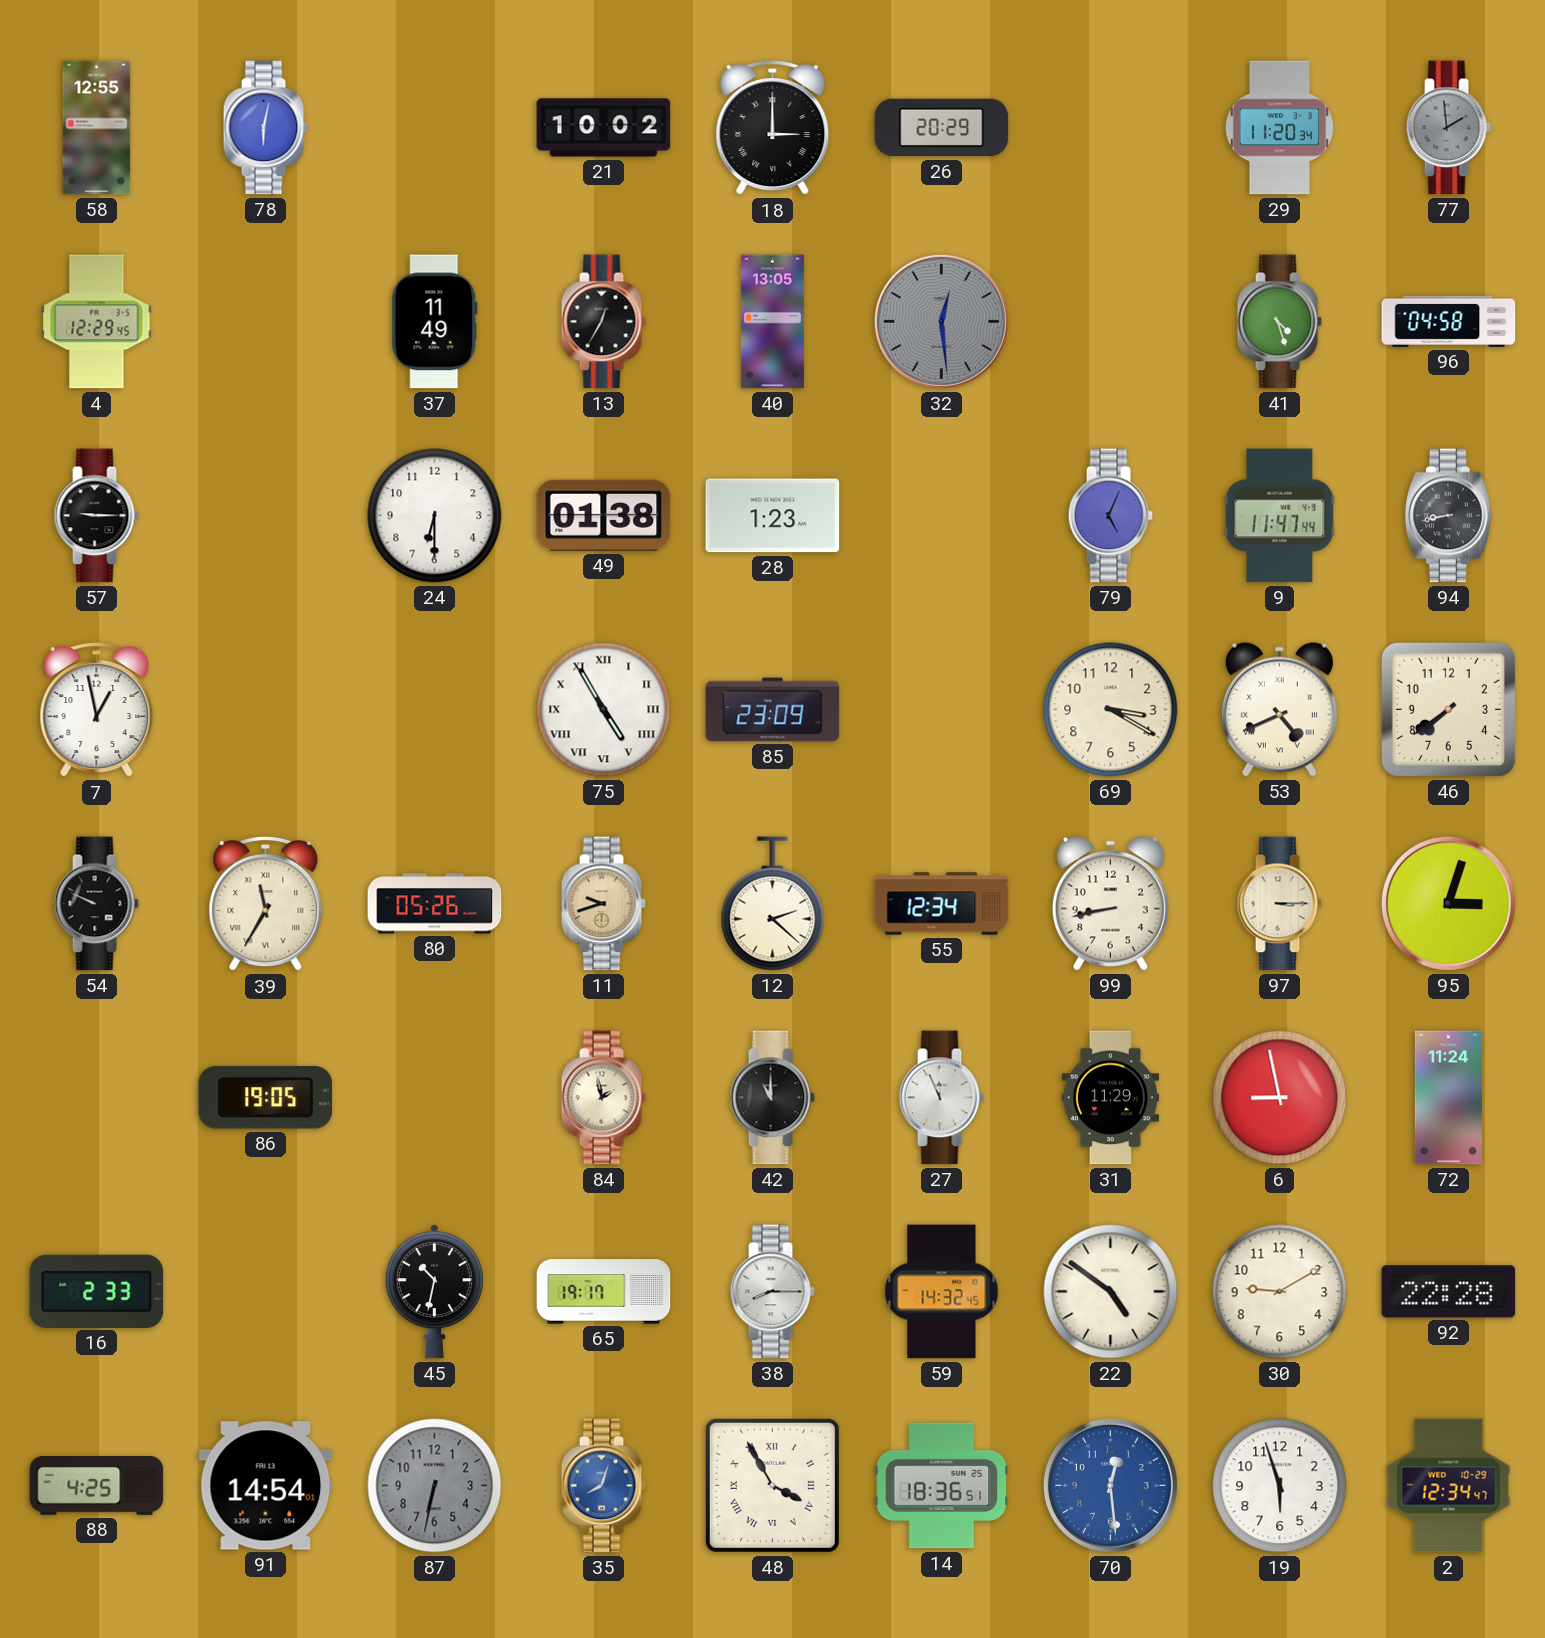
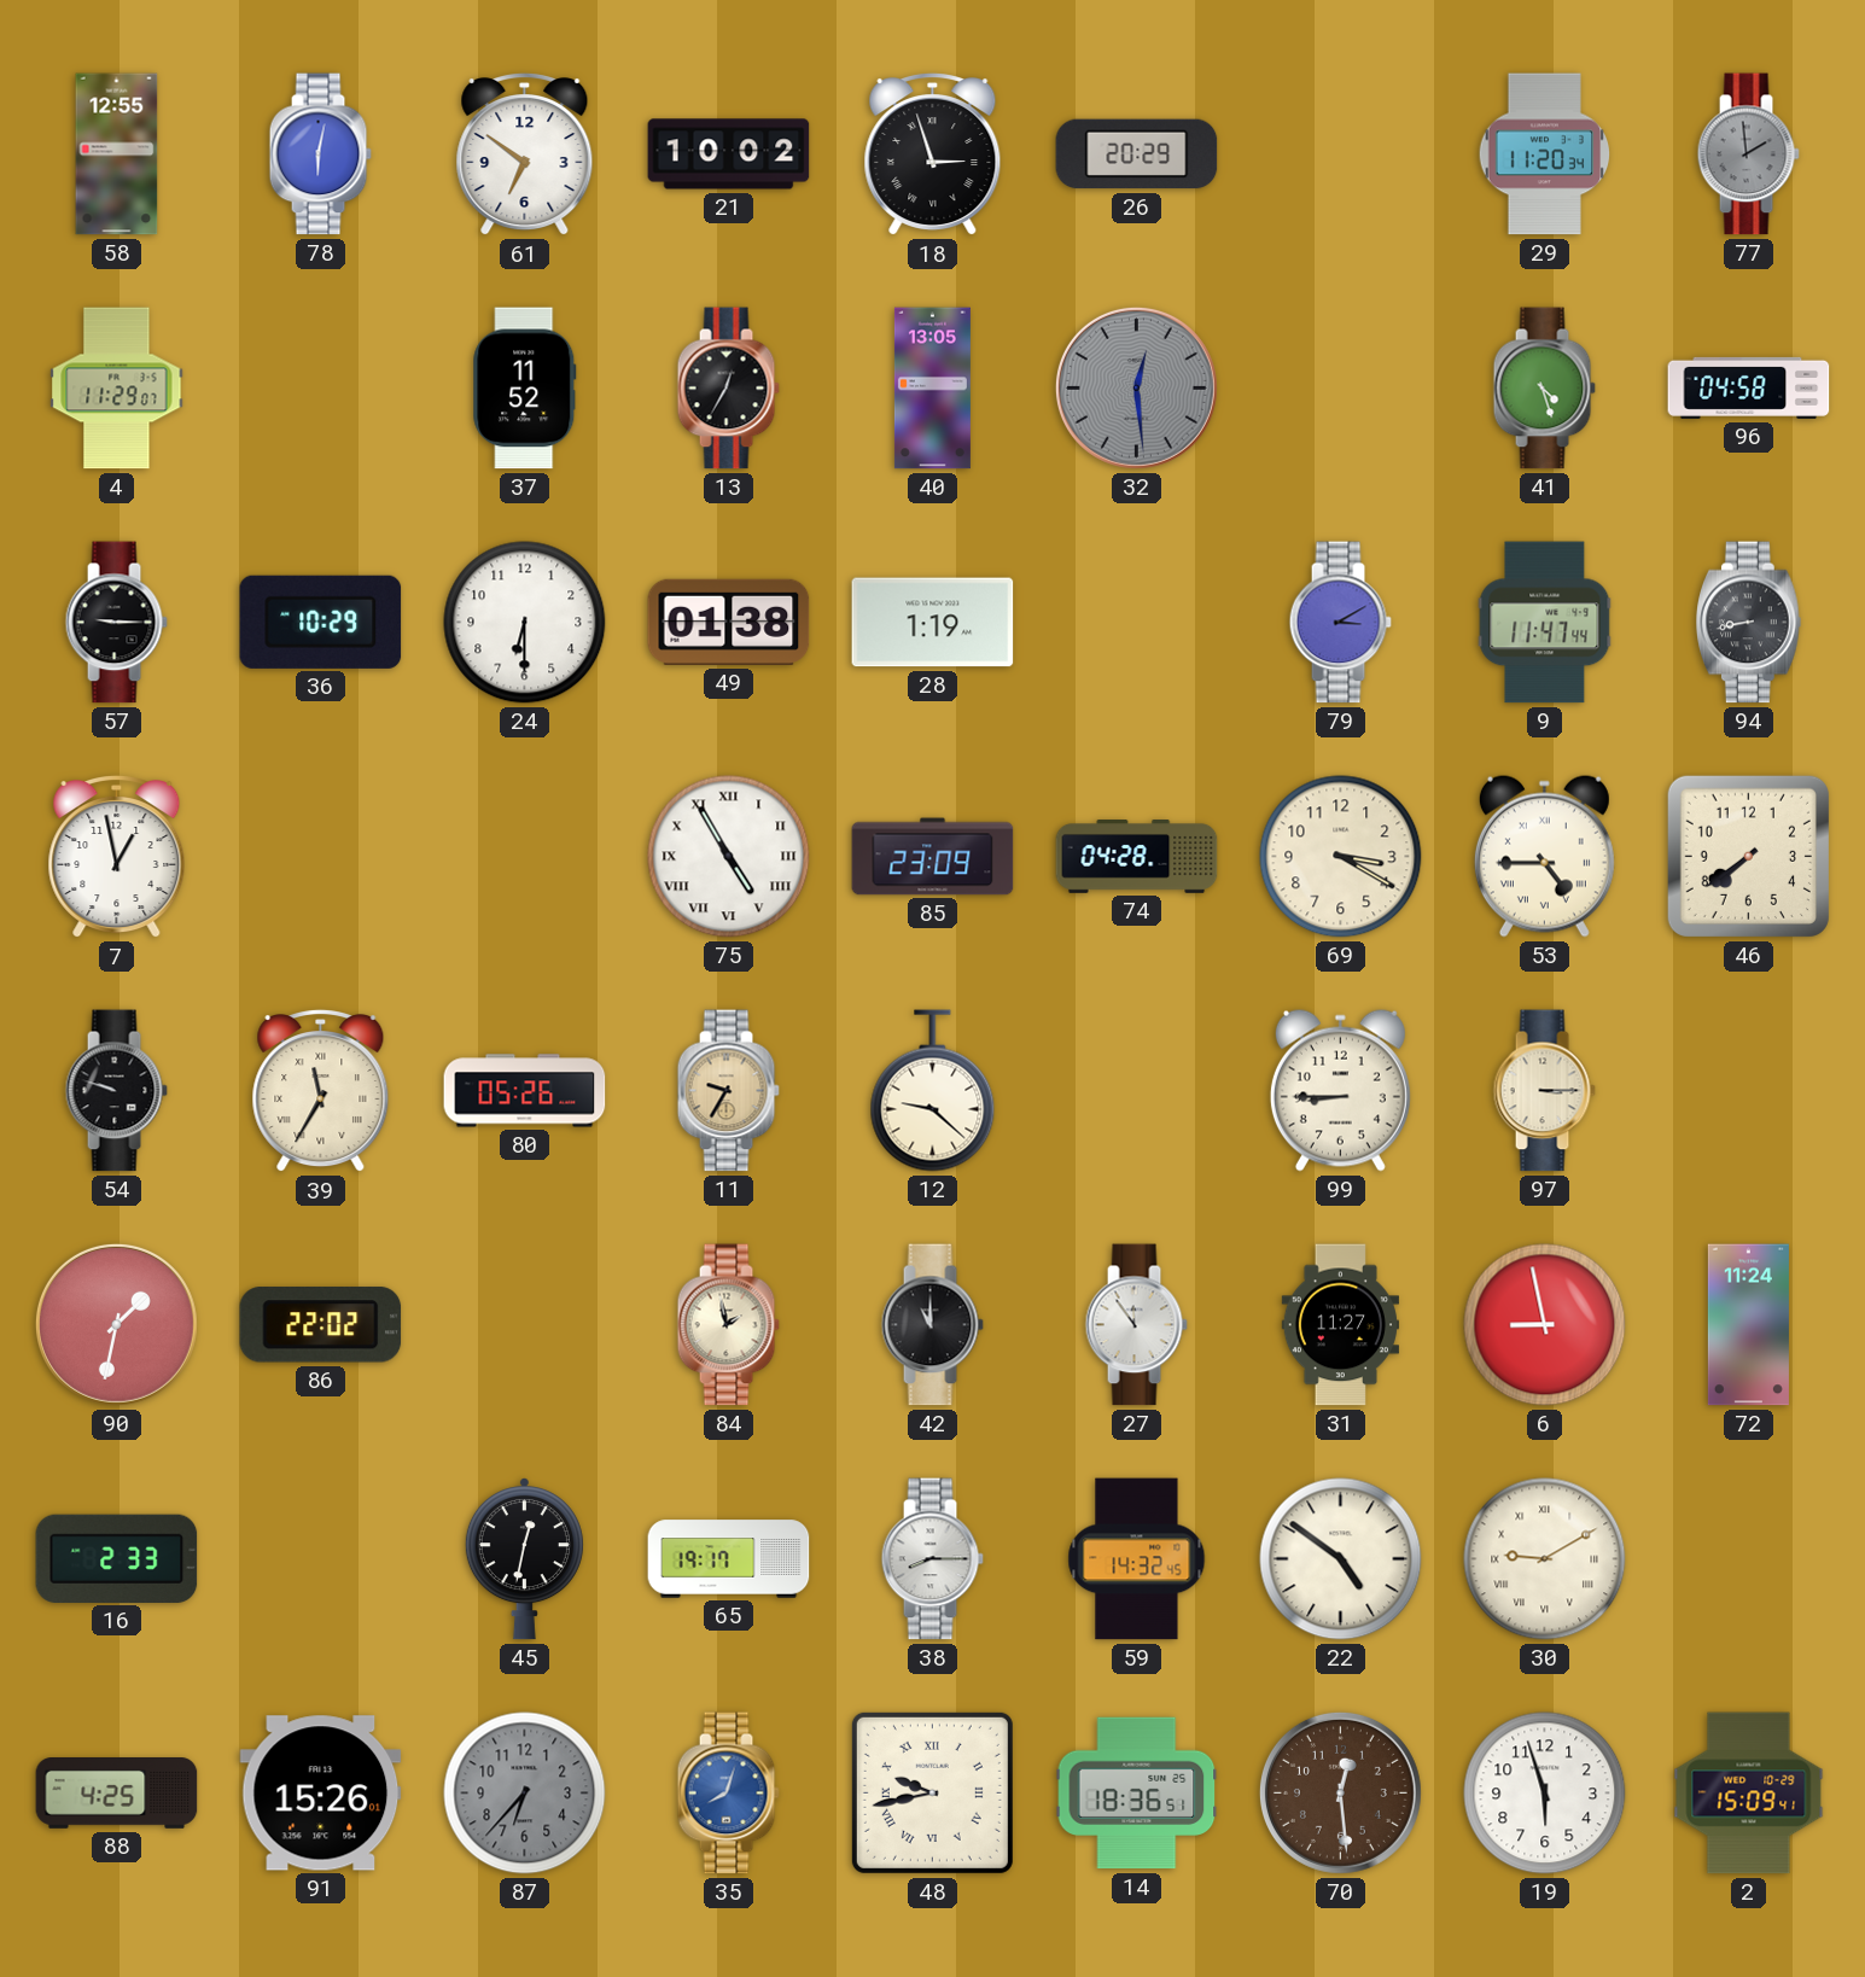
61: none -> 6:51
18: 3:00 -> 2:57
4: 12:29 -> 11:29
37: 11:49 -> 11:52
36: none -> 10:29
28: 1:23 -> 1:19
79: 5:04 -> 3:10
74: none -> 04:28
53: 4:41 -> 4:45
54: 9:49 -> 9:48
11: 9:42 -> 9:35
12: 2:22 -> 9:22
55: 12:34 -> none
99: 8:43 -> 8:45
95: 3:03 -> none
90: none -> 1:32
86: 19:05 -> 22:02
27: 11:56 -> 11:54
31: 11:29 -> 11:27
45: 10:32 -> 12:32
30 numerals: Arabic -> Roman
92: 22:28 -> none
91: 14:54 -> 15:26
87: 6:32 -> 6:37
48: 3:55 -> 9:43
70 dial: blue -> brown
2: 12:34 -> 15:09
